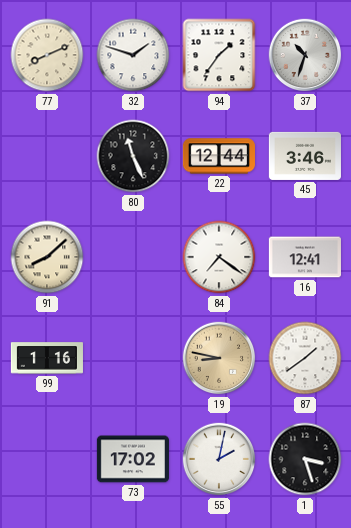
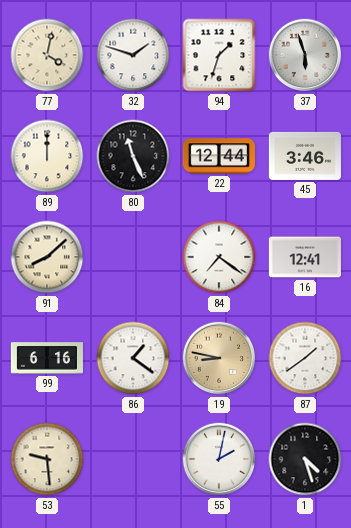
77: 8:11 -> 4:02
94: 1:36 -> 1:33
37: 10:33 -> 5:57
89: none -> 12:00
99: 1:16 -> 6:16
86: none -> 1:21
53: none -> 9:29
73: 17:02 -> none
1: 3:27 -> 4:27
